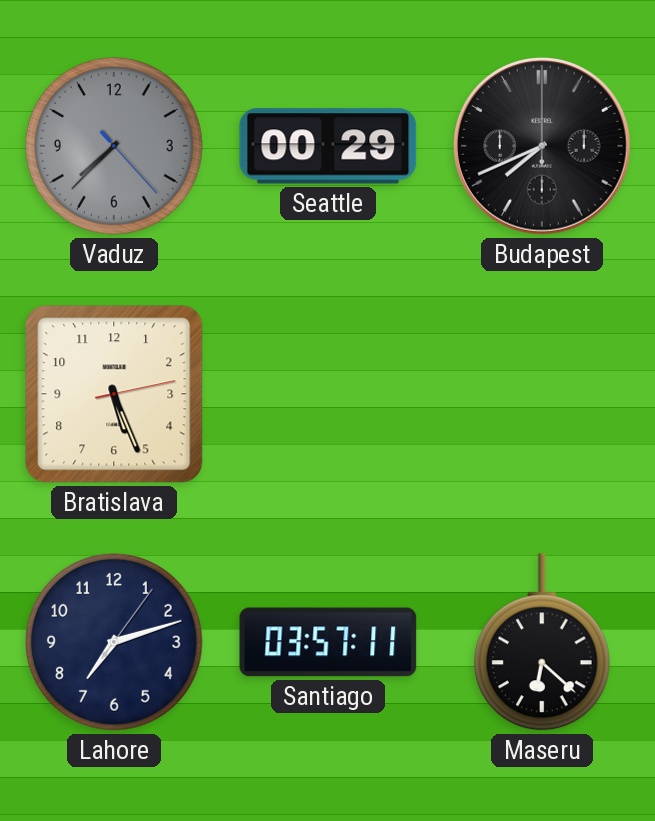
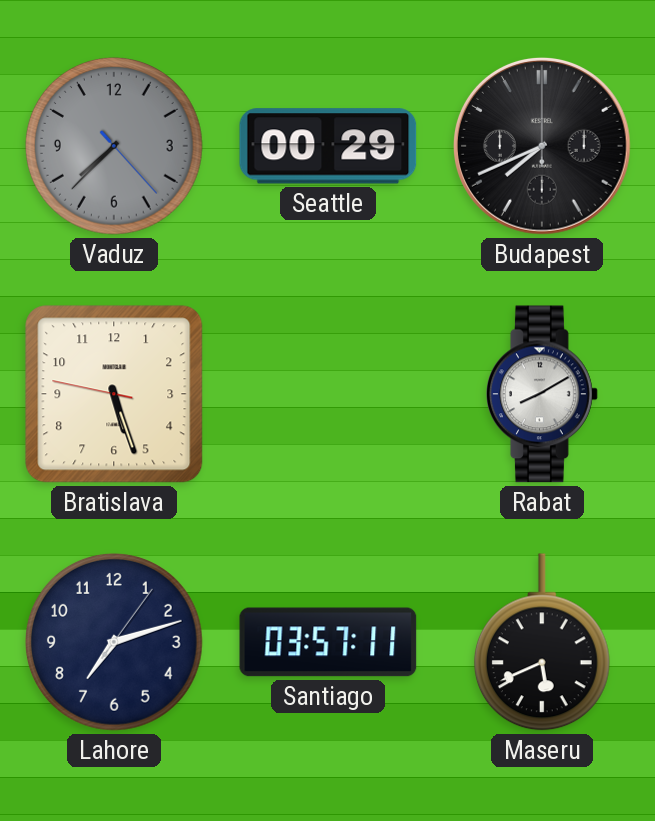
Bratislava: 5:26:13 -> 5:26:47
Rabat: none -> 8:10
Maseru: 6:22 -> 5:41
